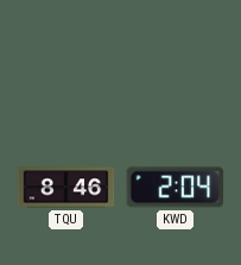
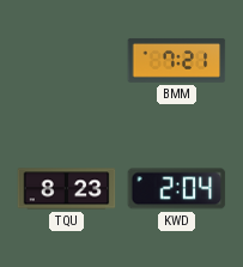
BMM: none -> 7:21
TQU: 8:46 -> 8:23
